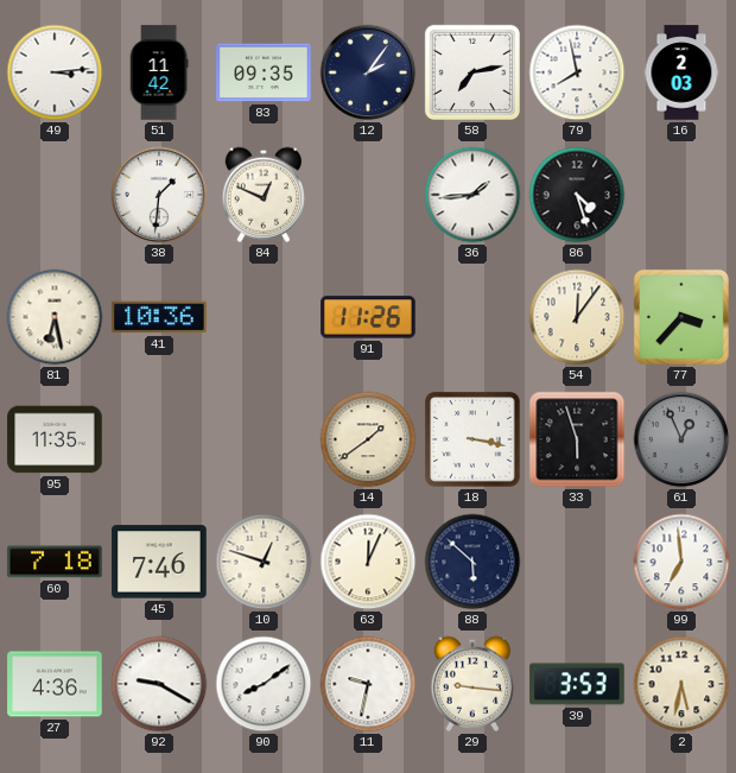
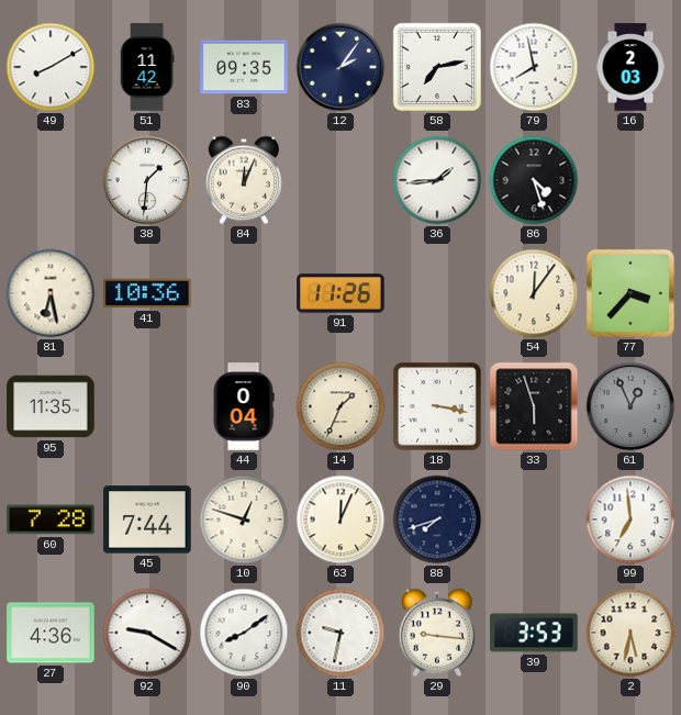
49: 3:14 -> 8:10
84: 12:49 -> 12:04
44: none -> 0:04
14: 1:39 -> 1:34
60: 7:18 -> 7:28
45: 7:46 -> 7:44
88: 5:52 -> 7:42
